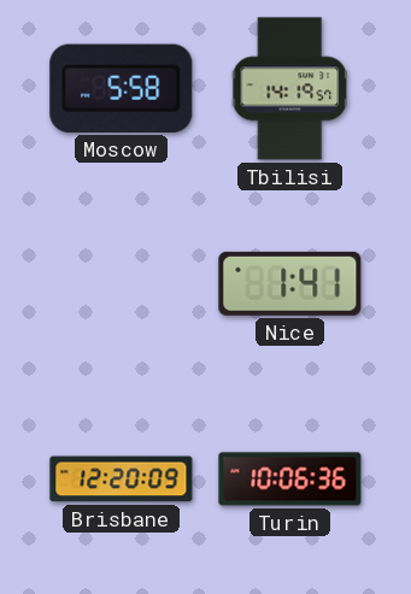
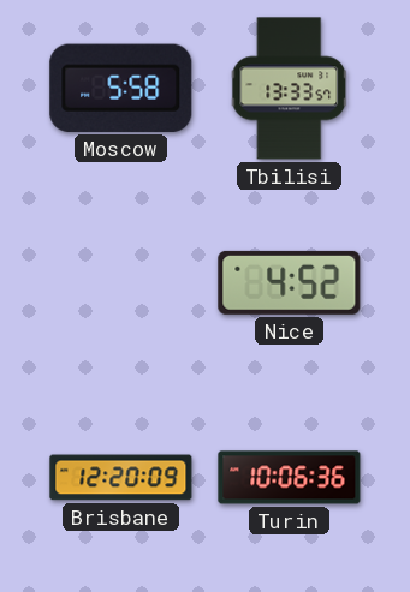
Tbilisi: 14:19 -> 13:33
Nice: 1:41 -> 4:52
